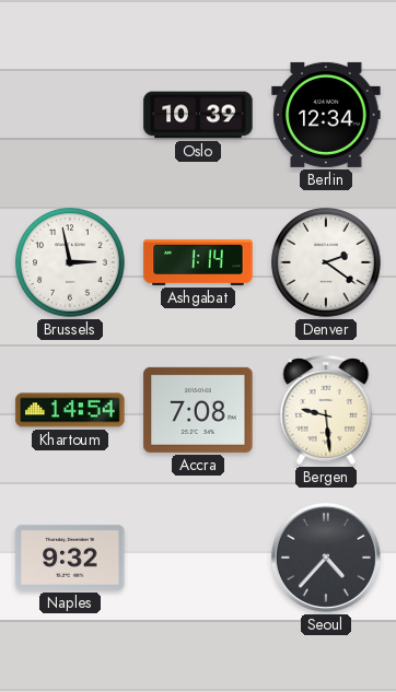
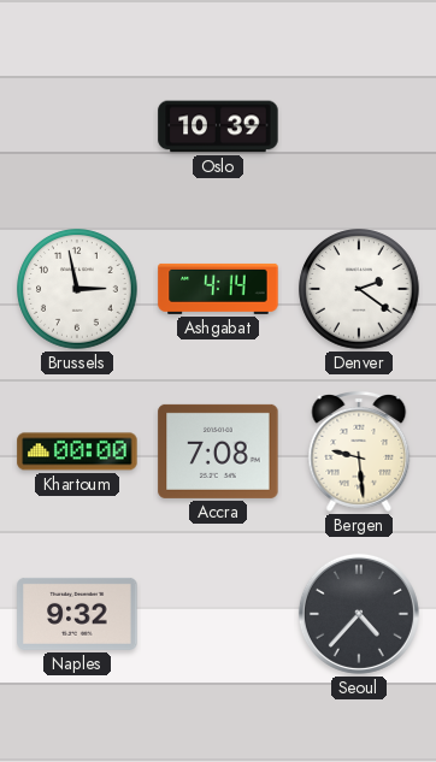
Berlin: 12:34 -> none
Ashgabat: 1:14 -> 4:14
Khartoum: 14:54 -> 00:00
